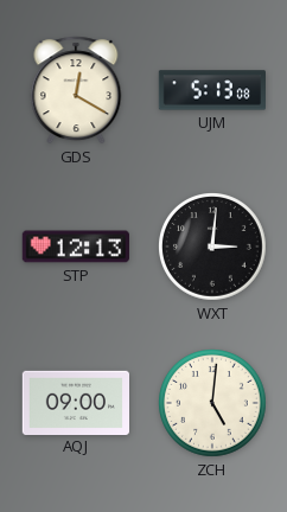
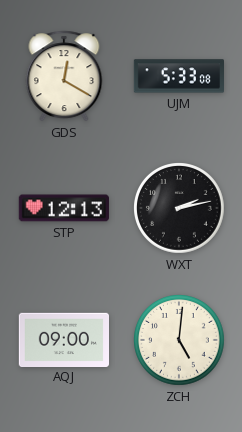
UJM: 5:13 -> 5:33
WXT: 3:01 -> 2:13
